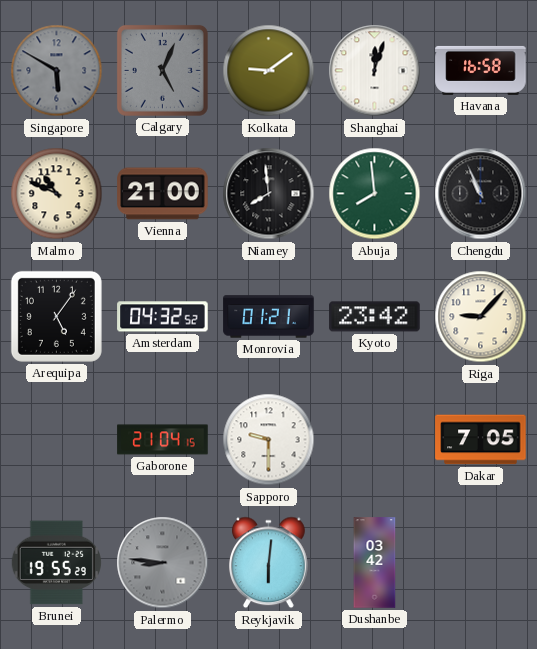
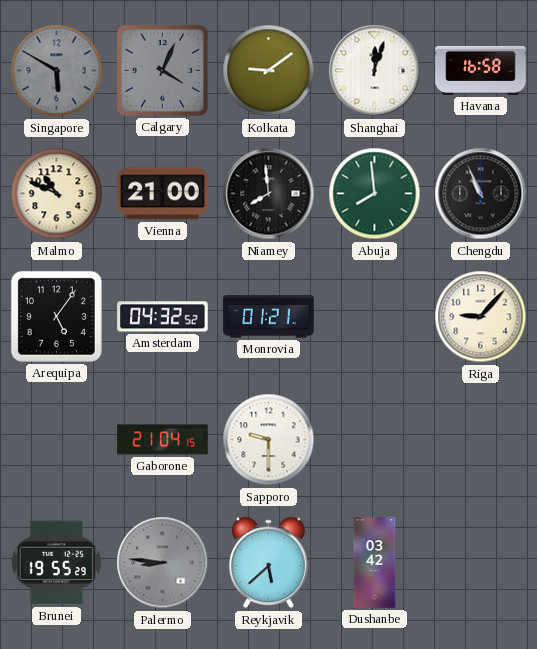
Calgary: 5:04 -> 4:04
Kyoto: 23:42 -> none
Dakar: 7:05 -> none
Reykjavik: 6:01 -> 5:38
